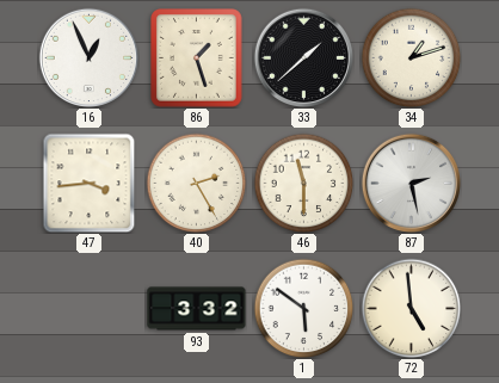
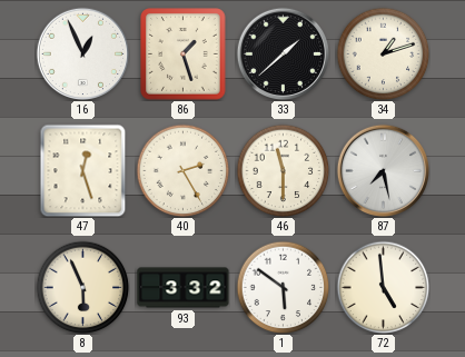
47: 3:44 -> 12:27
87: 2:28 -> 7:28
8: none -> 5:56
